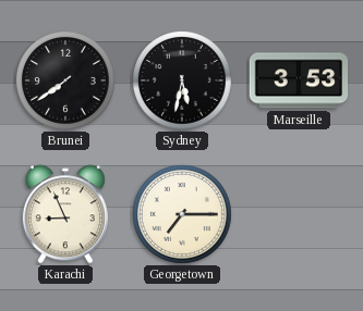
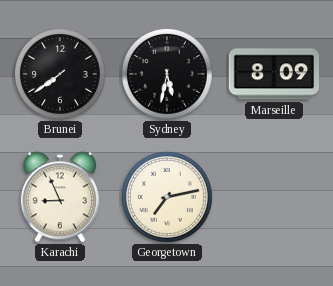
Marseille: 3:53 -> 8:09
Georgetown: 7:15 -> 7:13
